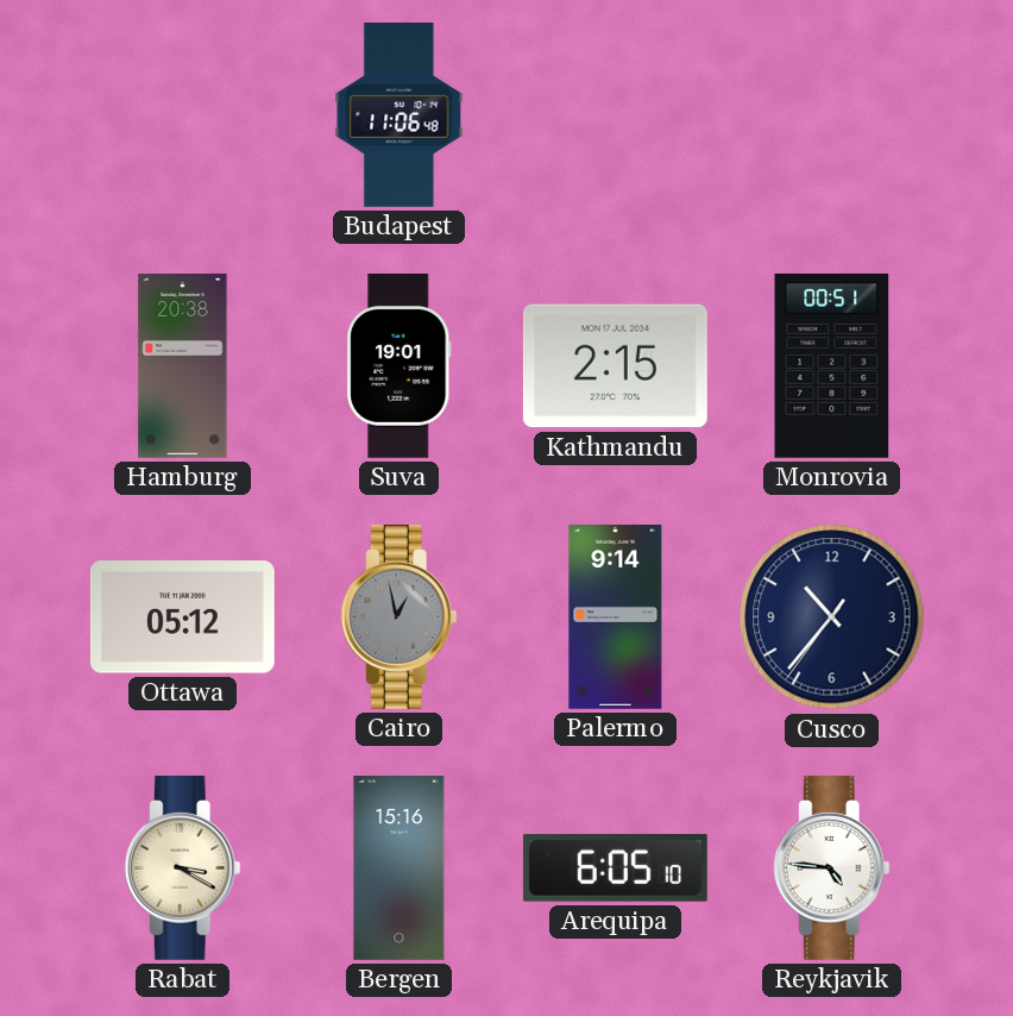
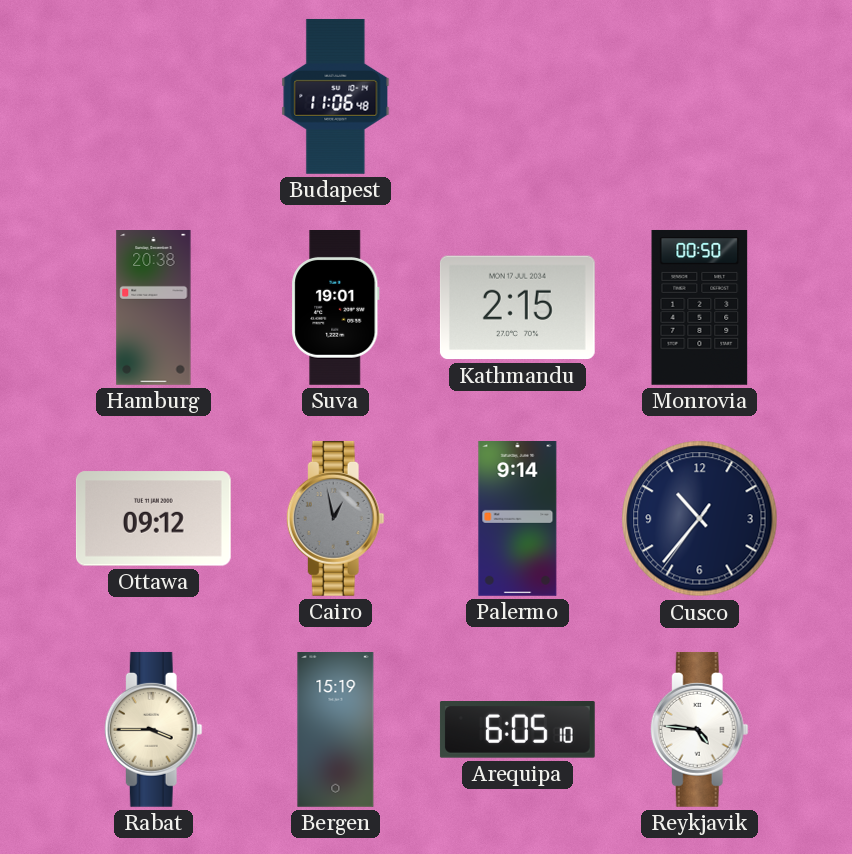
Monrovia: 00:51 -> 00:50
Ottawa: 05:12 -> 09:12
Rabat: 3:20 -> 3:45
Bergen: 15:16 -> 15:19
